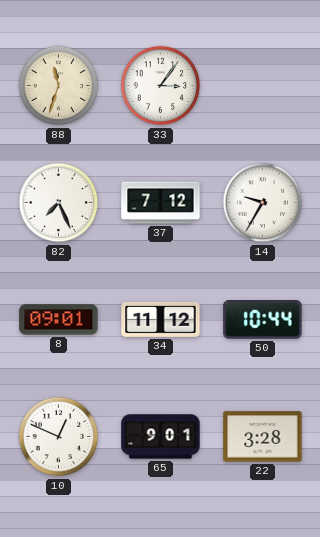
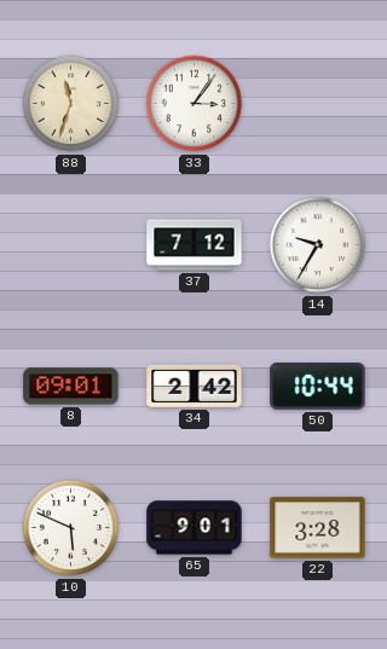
82: 7:26 -> none
34: 11:12 -> 2:42
10: 12:49 -> 5:49
